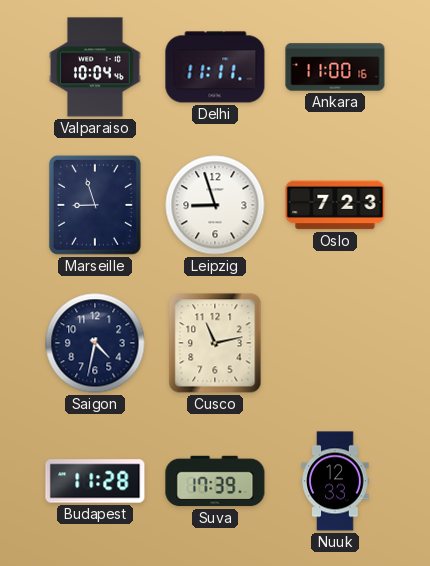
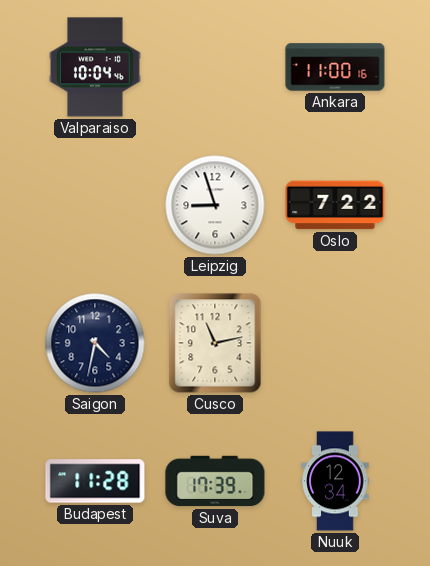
Delhi: 11:11 -> none
Marseille: 8:57 -> none
Oslo: 7:23 -> 7:22
Nuuk: 12:33 -> 12:34
